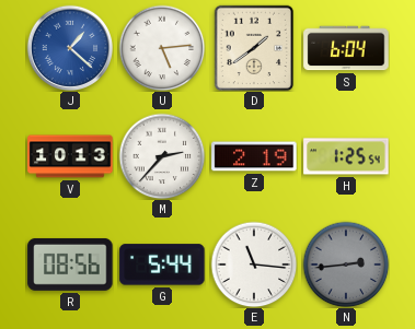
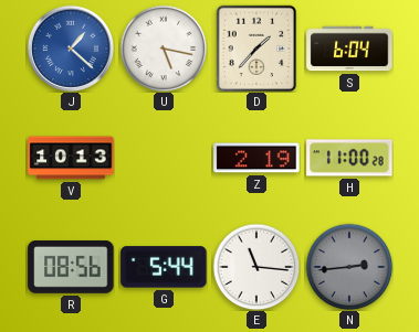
U: 5:14 -> 5:17
D: 1:39 -> 1:37
M: 2:37 -> none
H: 1:25 -> 11:00
